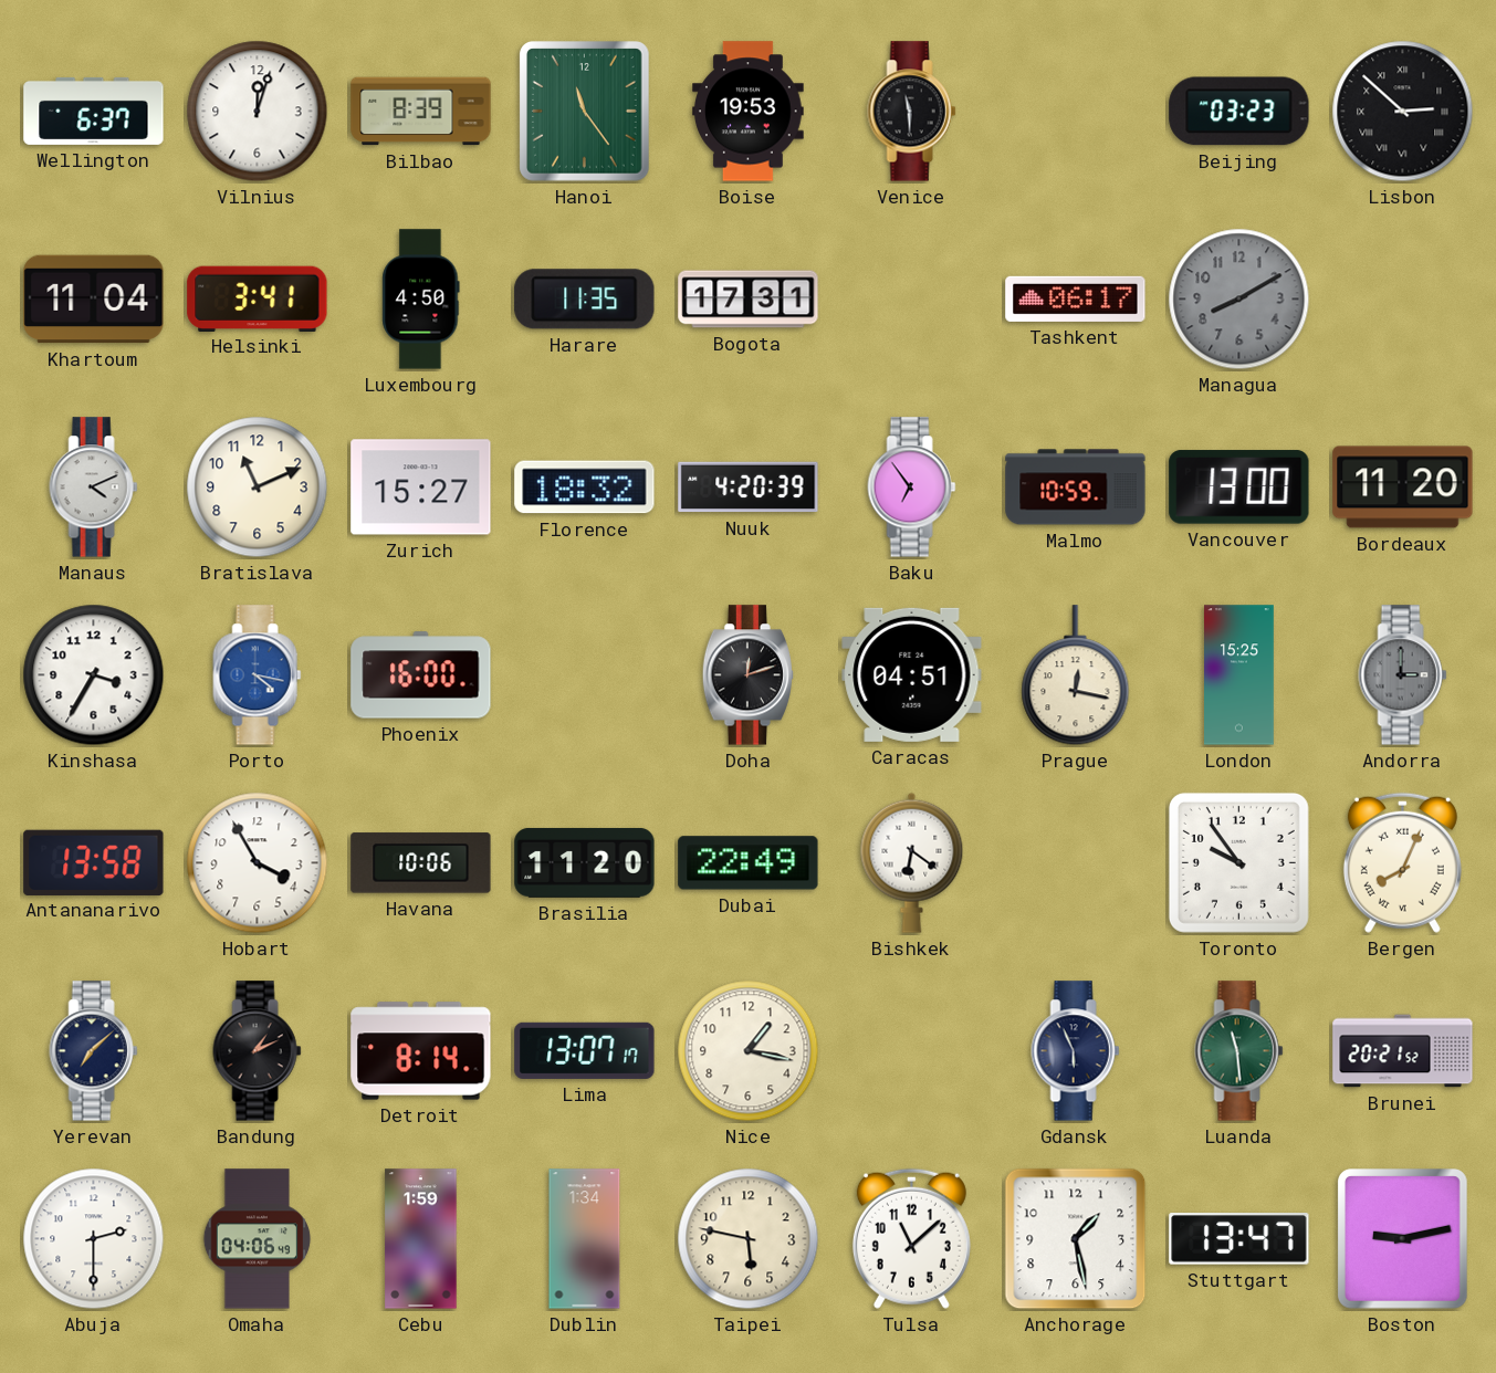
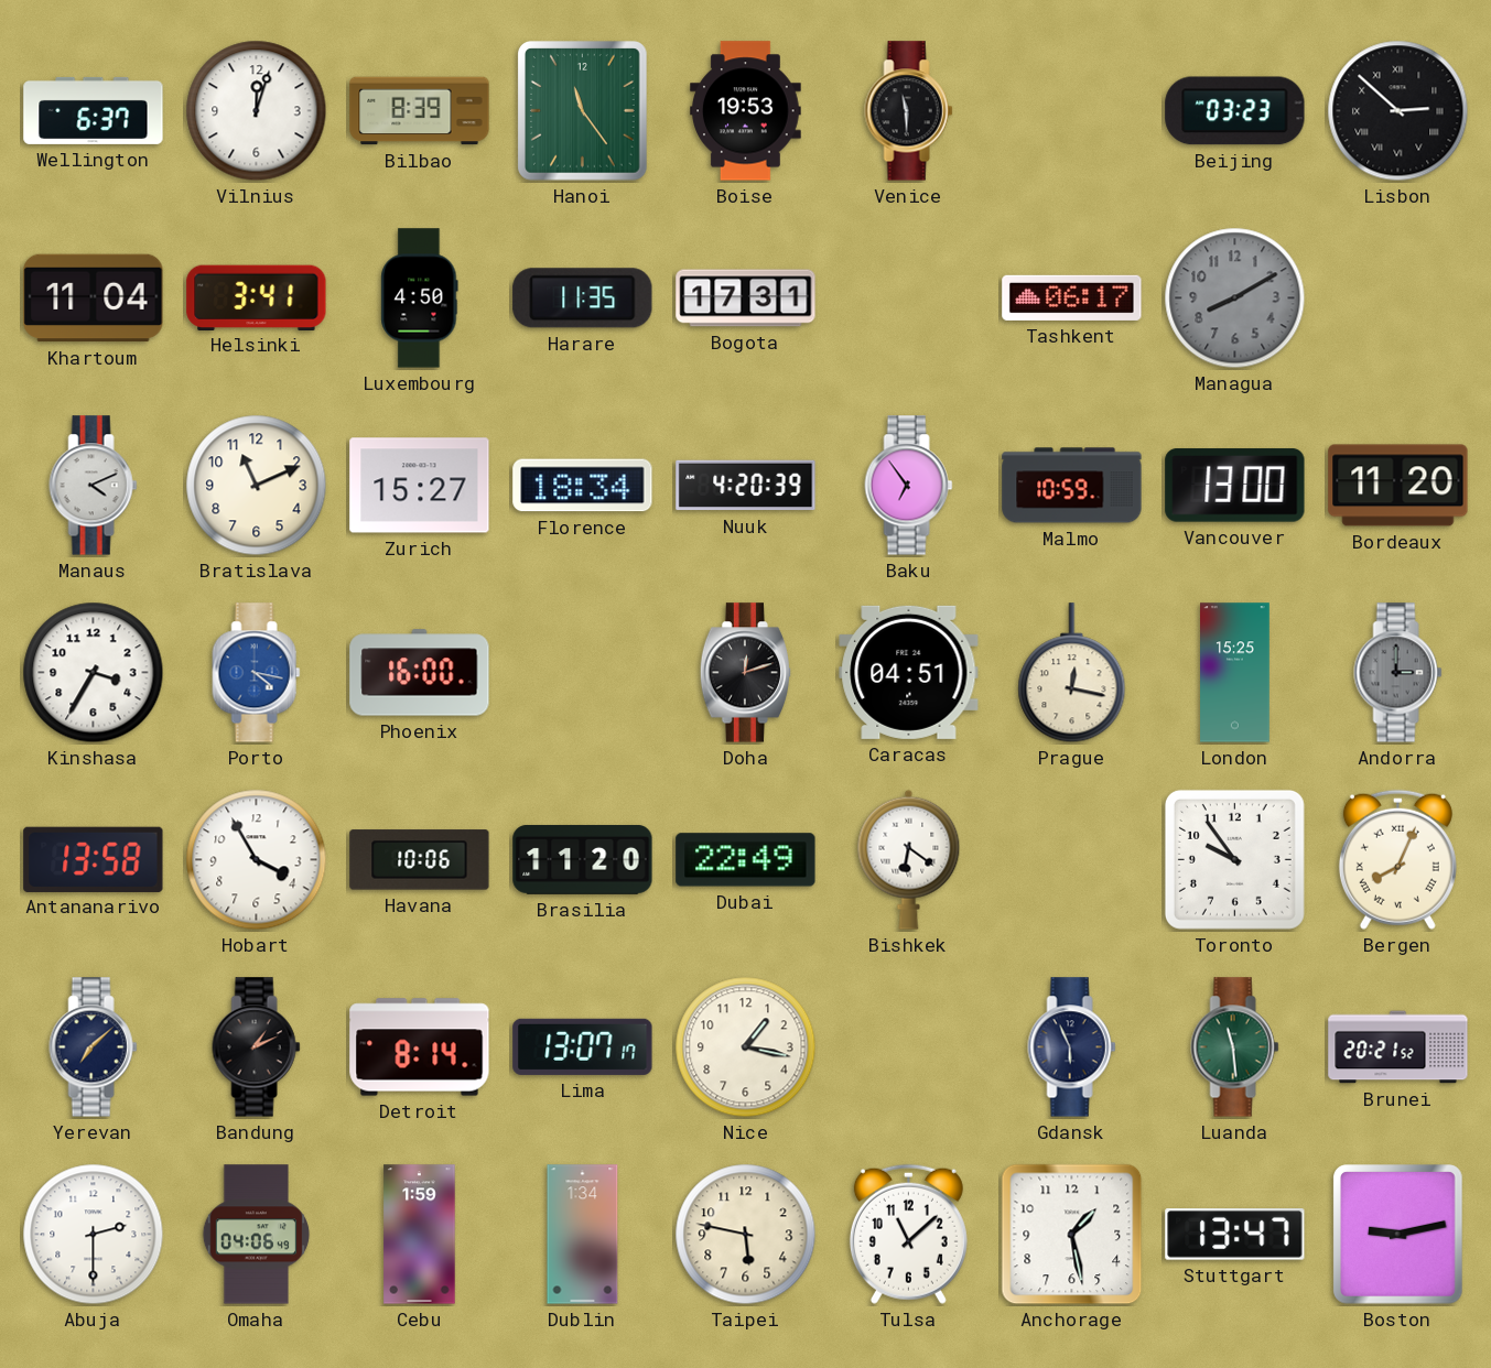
Florence: 18:32 -> 18:34
